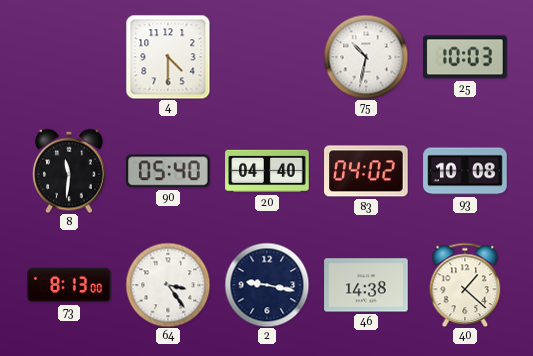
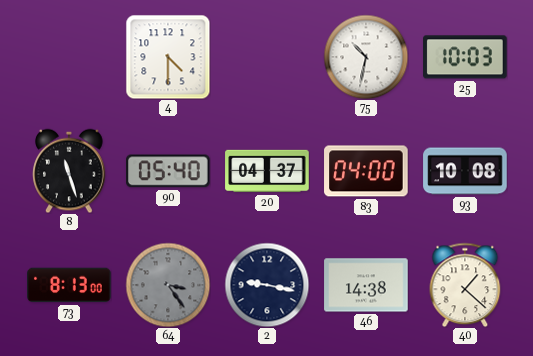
8: 11:31 -> 11:27
20: 04:40 -> 04:37
83: 04:02 -> 04:00
64 dial: white -> grey
